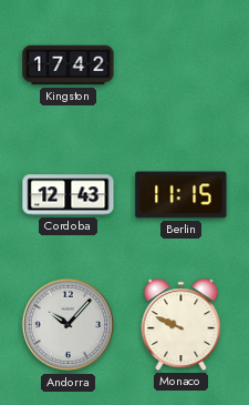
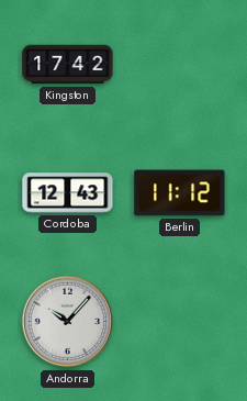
Berlin: 11:15 -> 11:12
Monaco: 9:49 -> none
